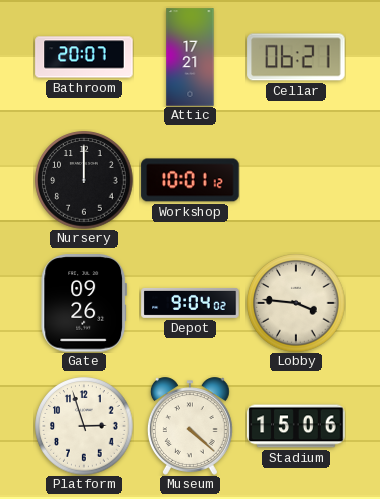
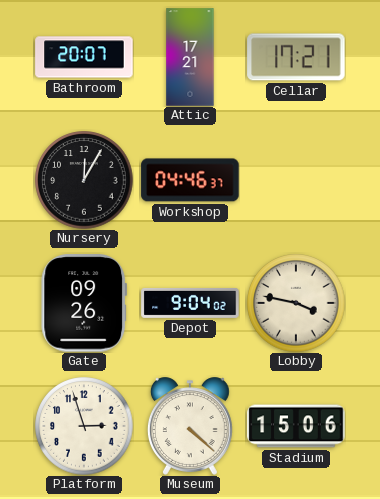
Cellar: 06:21 -> 17:21
Nursery: 12:00 -> 12:05
Workshop: 10:01 -> 04:46
Lobby: 3:46 -> 3:47
